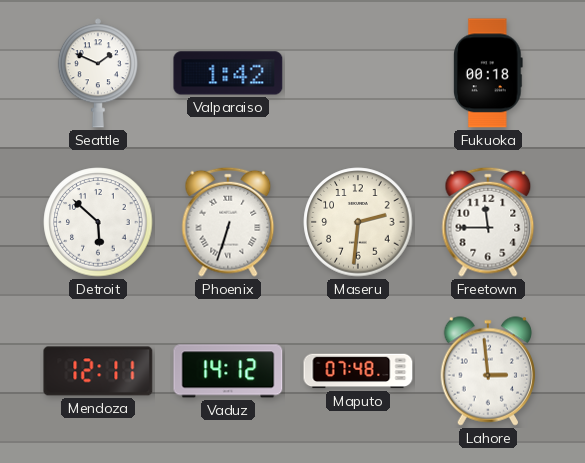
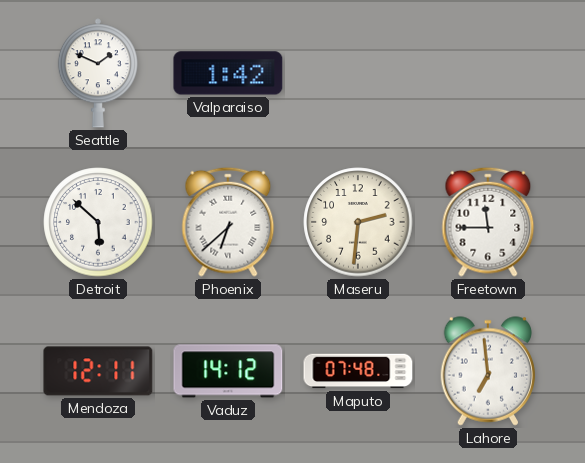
Fukuoka: 00:18 -> none
Phoenix: 6:33 -> 6:38
Lahore: 2:59 -> 6:59
